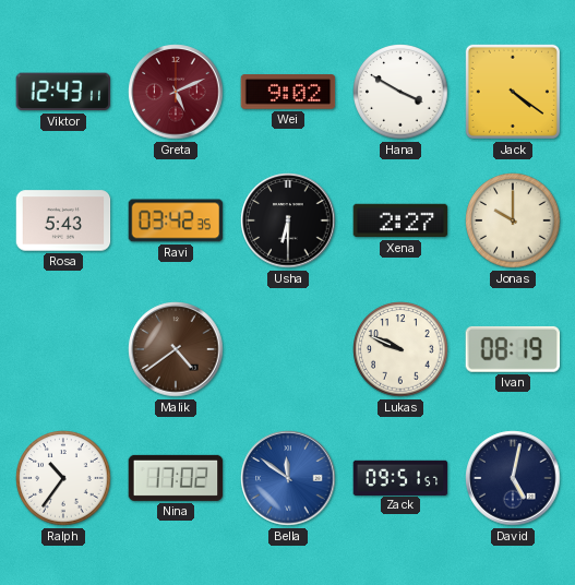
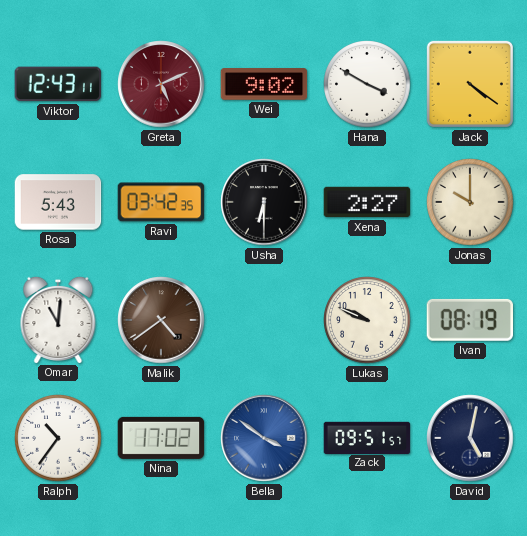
Omar: none -> 11:01
Bella: 11:51 -> 3:51
